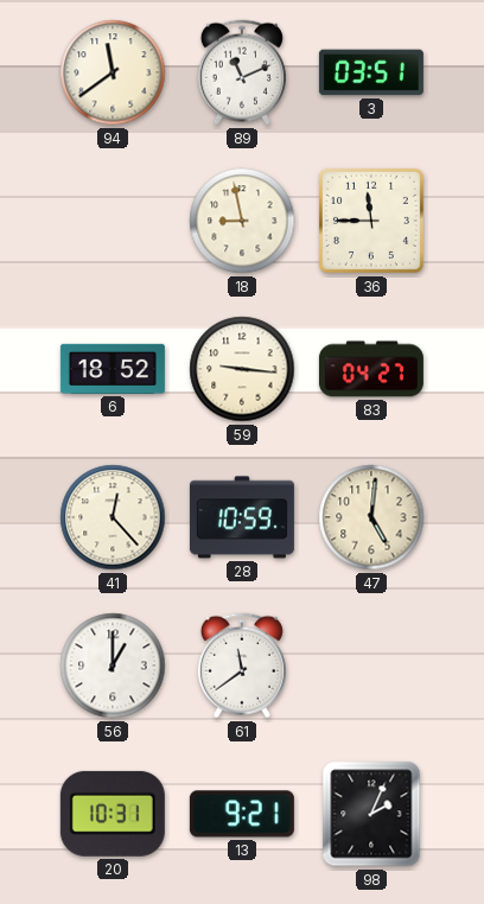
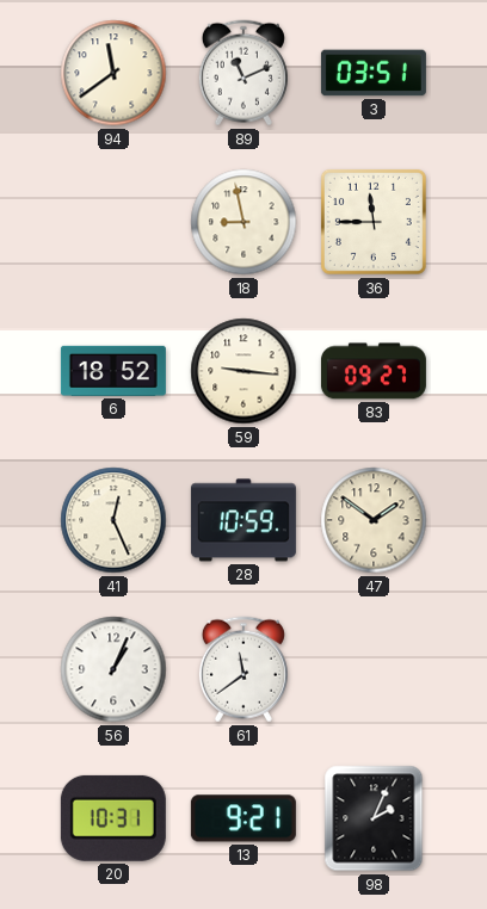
83: 04:27 -> 09:27
41: 12:23 -> 12:26
47: 5:01 -> 1:51
56: 1:00 -> 1:04
